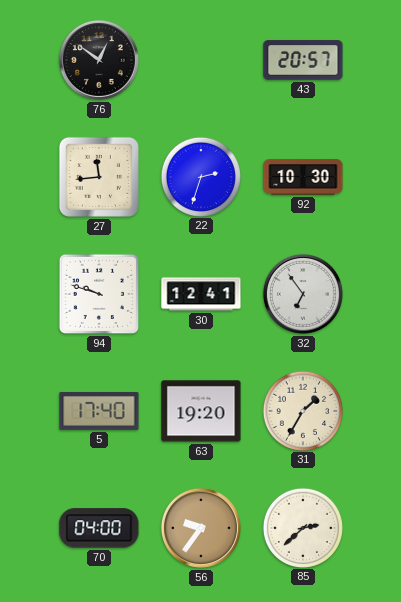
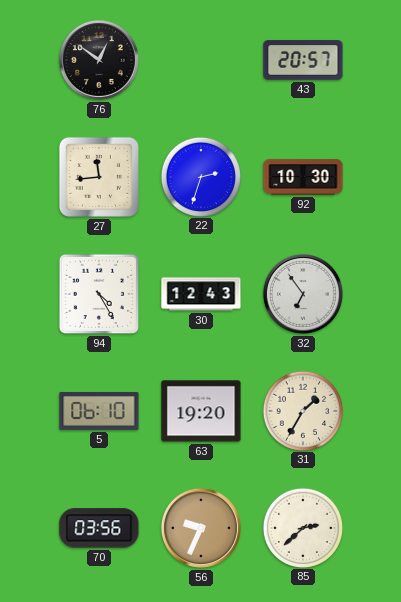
94: 9:48 -> 4:25
30: 12:41 -> 12:43
5: 17:40 -> 06:10
70: 04:00 -> 03:56
56: 9:36 -> 9:34
